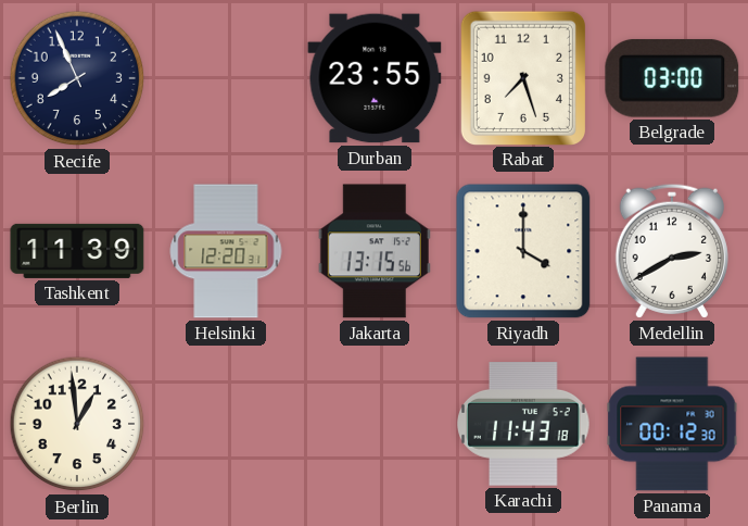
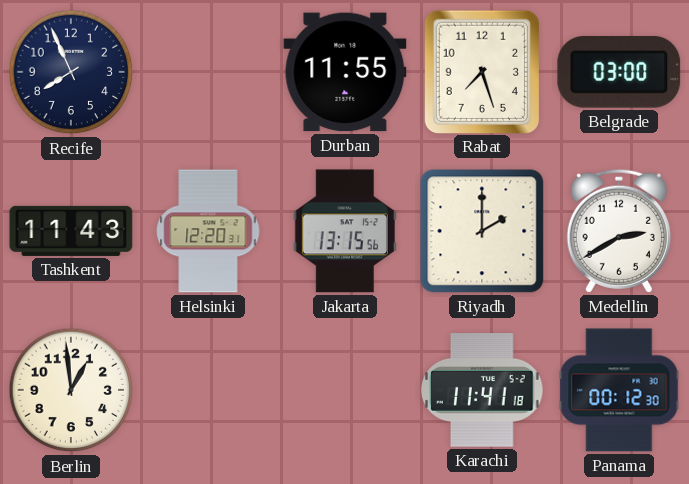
Durban: 23:55 -> 11:55
Tashkent: 11:39 -> 11:43
Riyadh: 4:00 -> 2:00
Karachi: 11:43 -> 11:41
